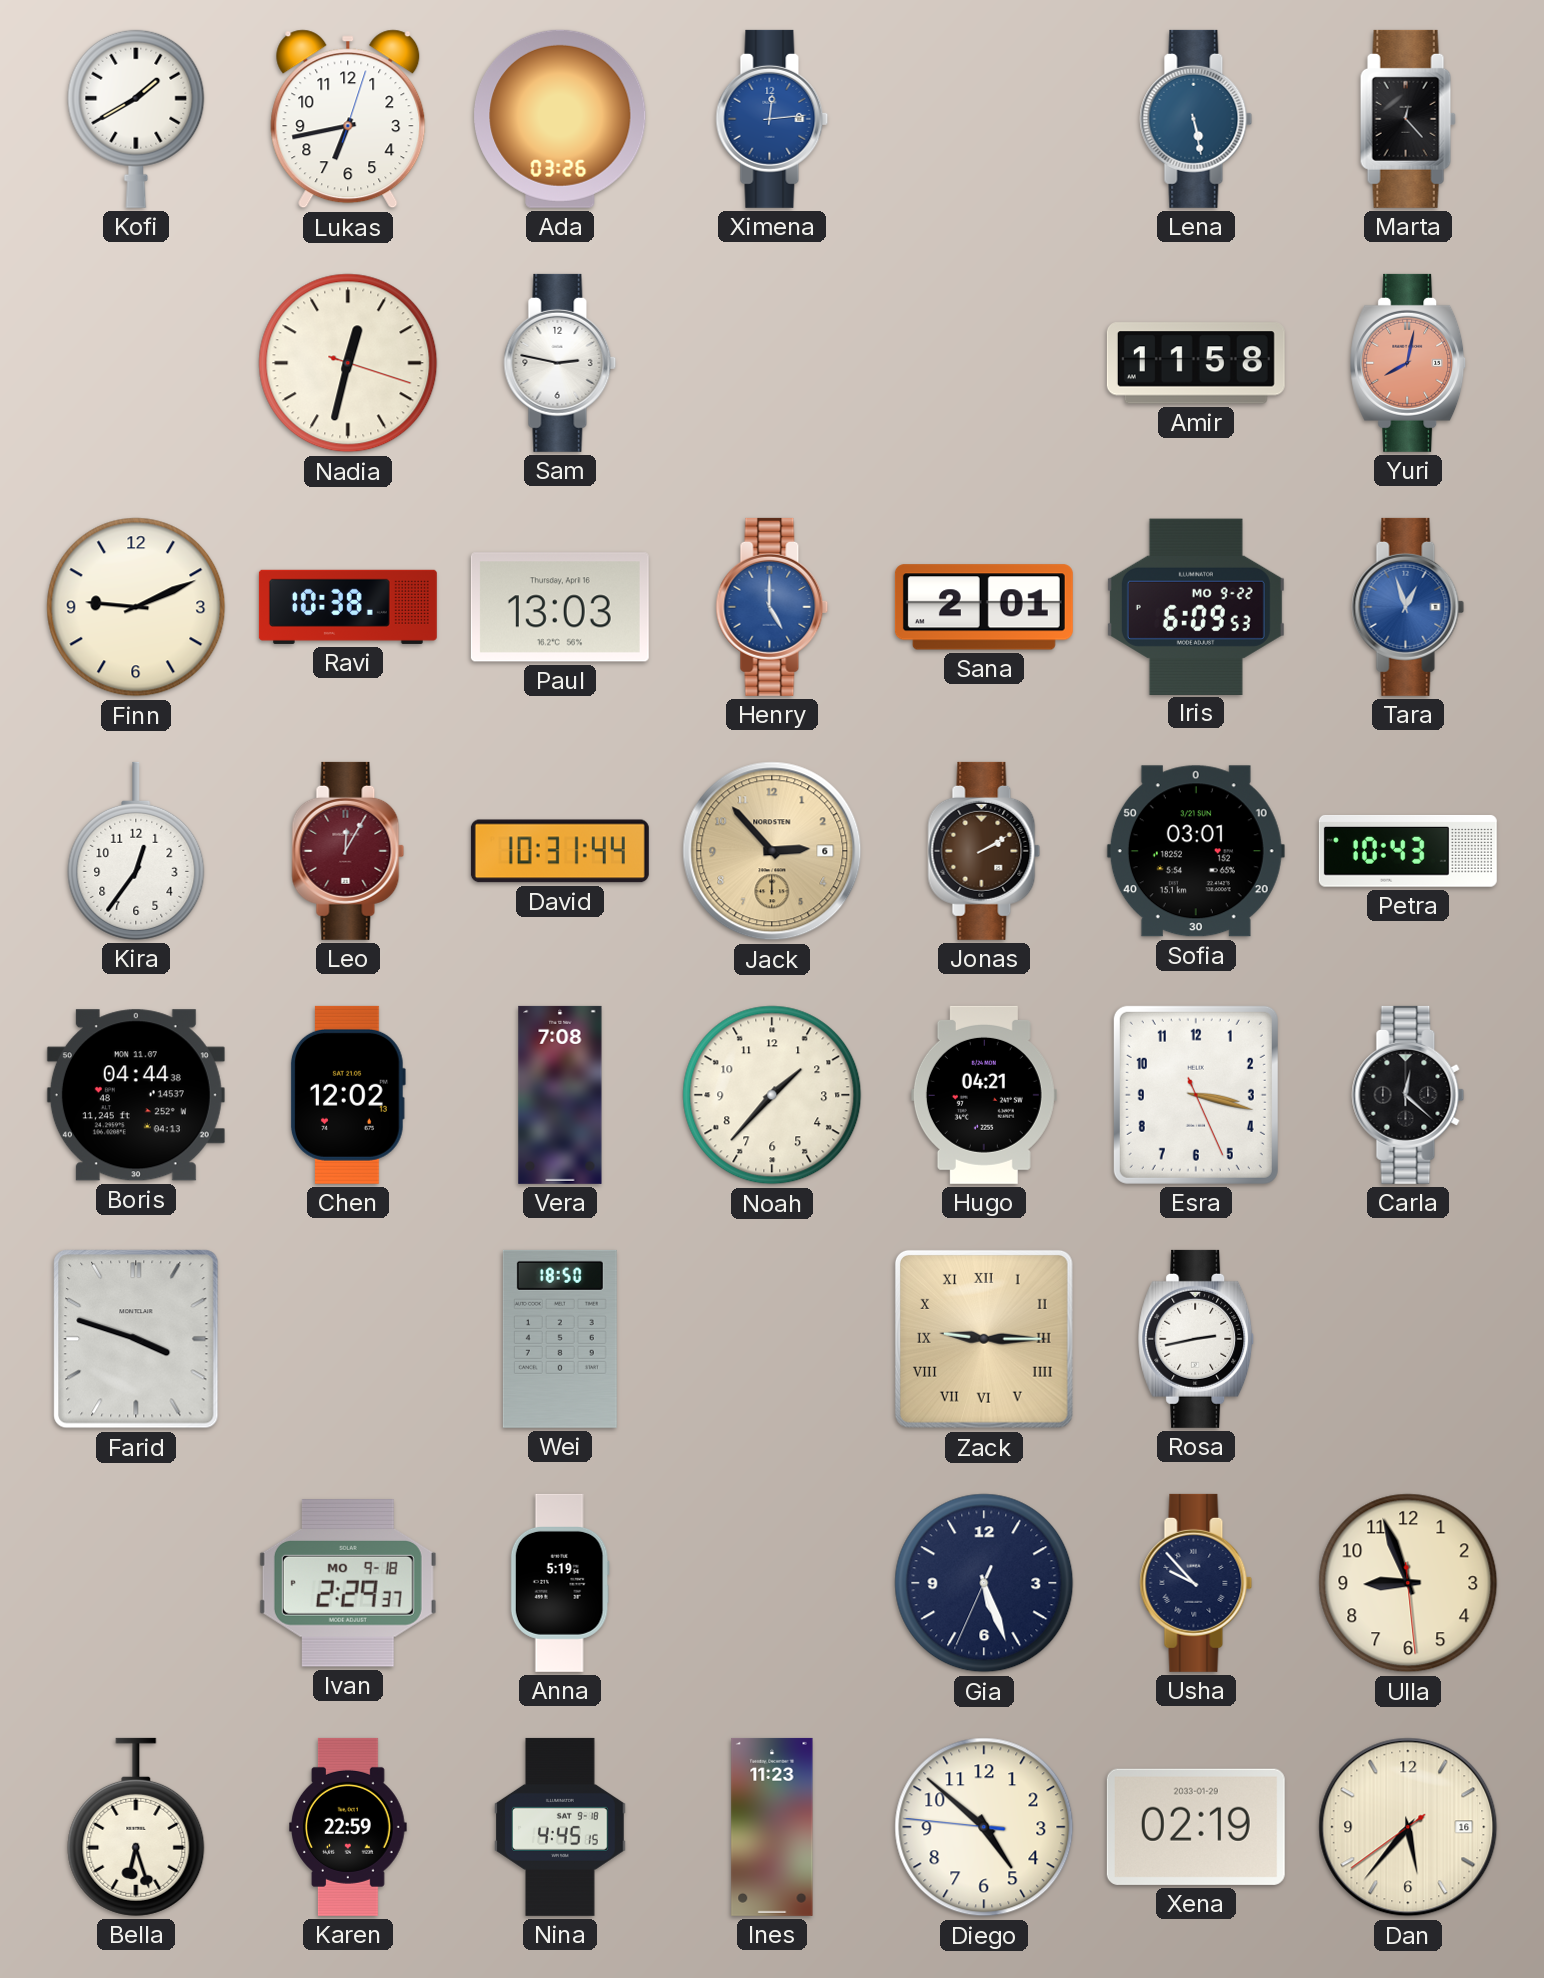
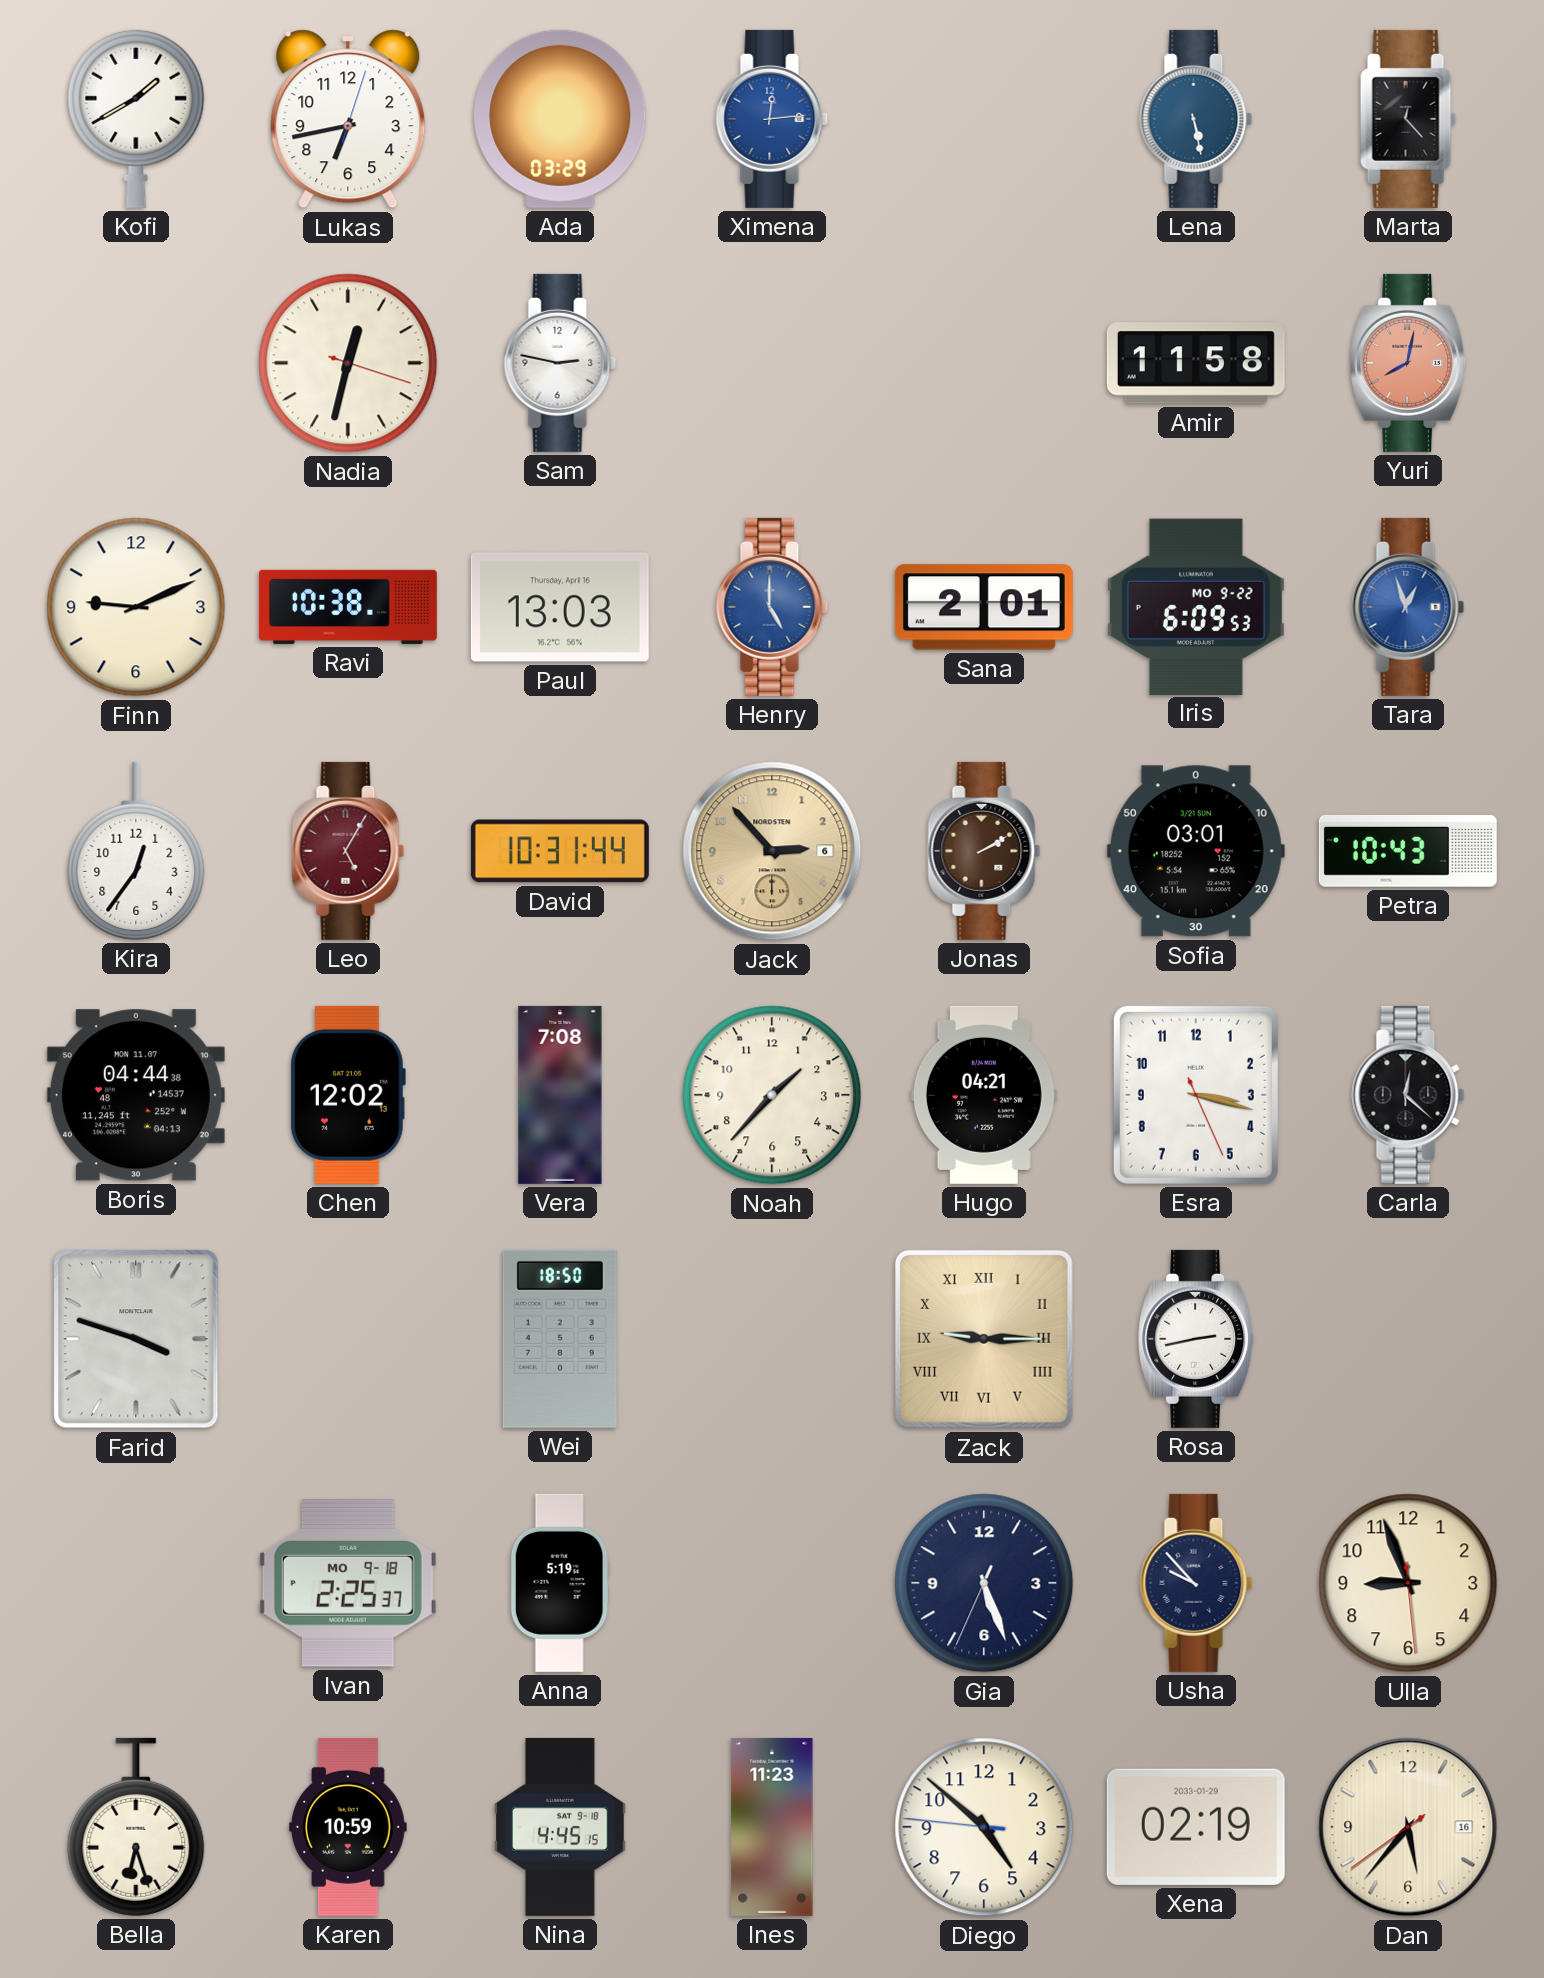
Ada: 03:26 -> 03:29
Leo: 12:05 -> 5:05
Ivan: 2:29 -> 2:25
Karen: 22:59 -> 10:59
